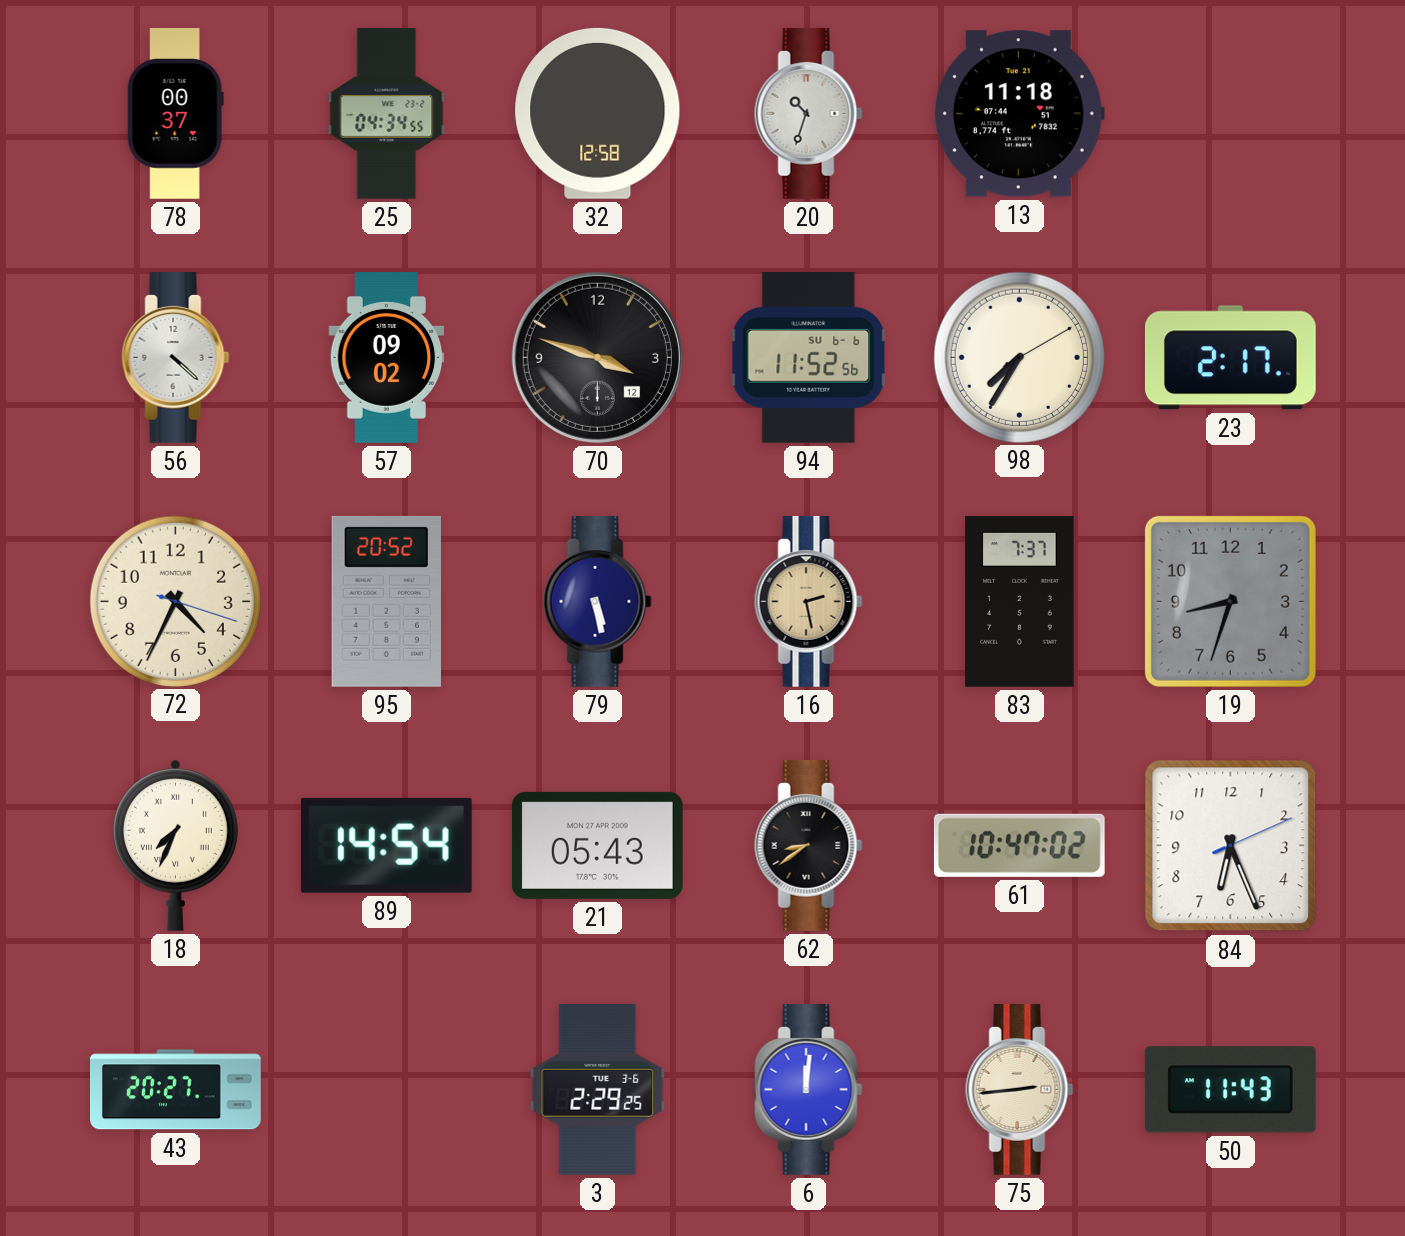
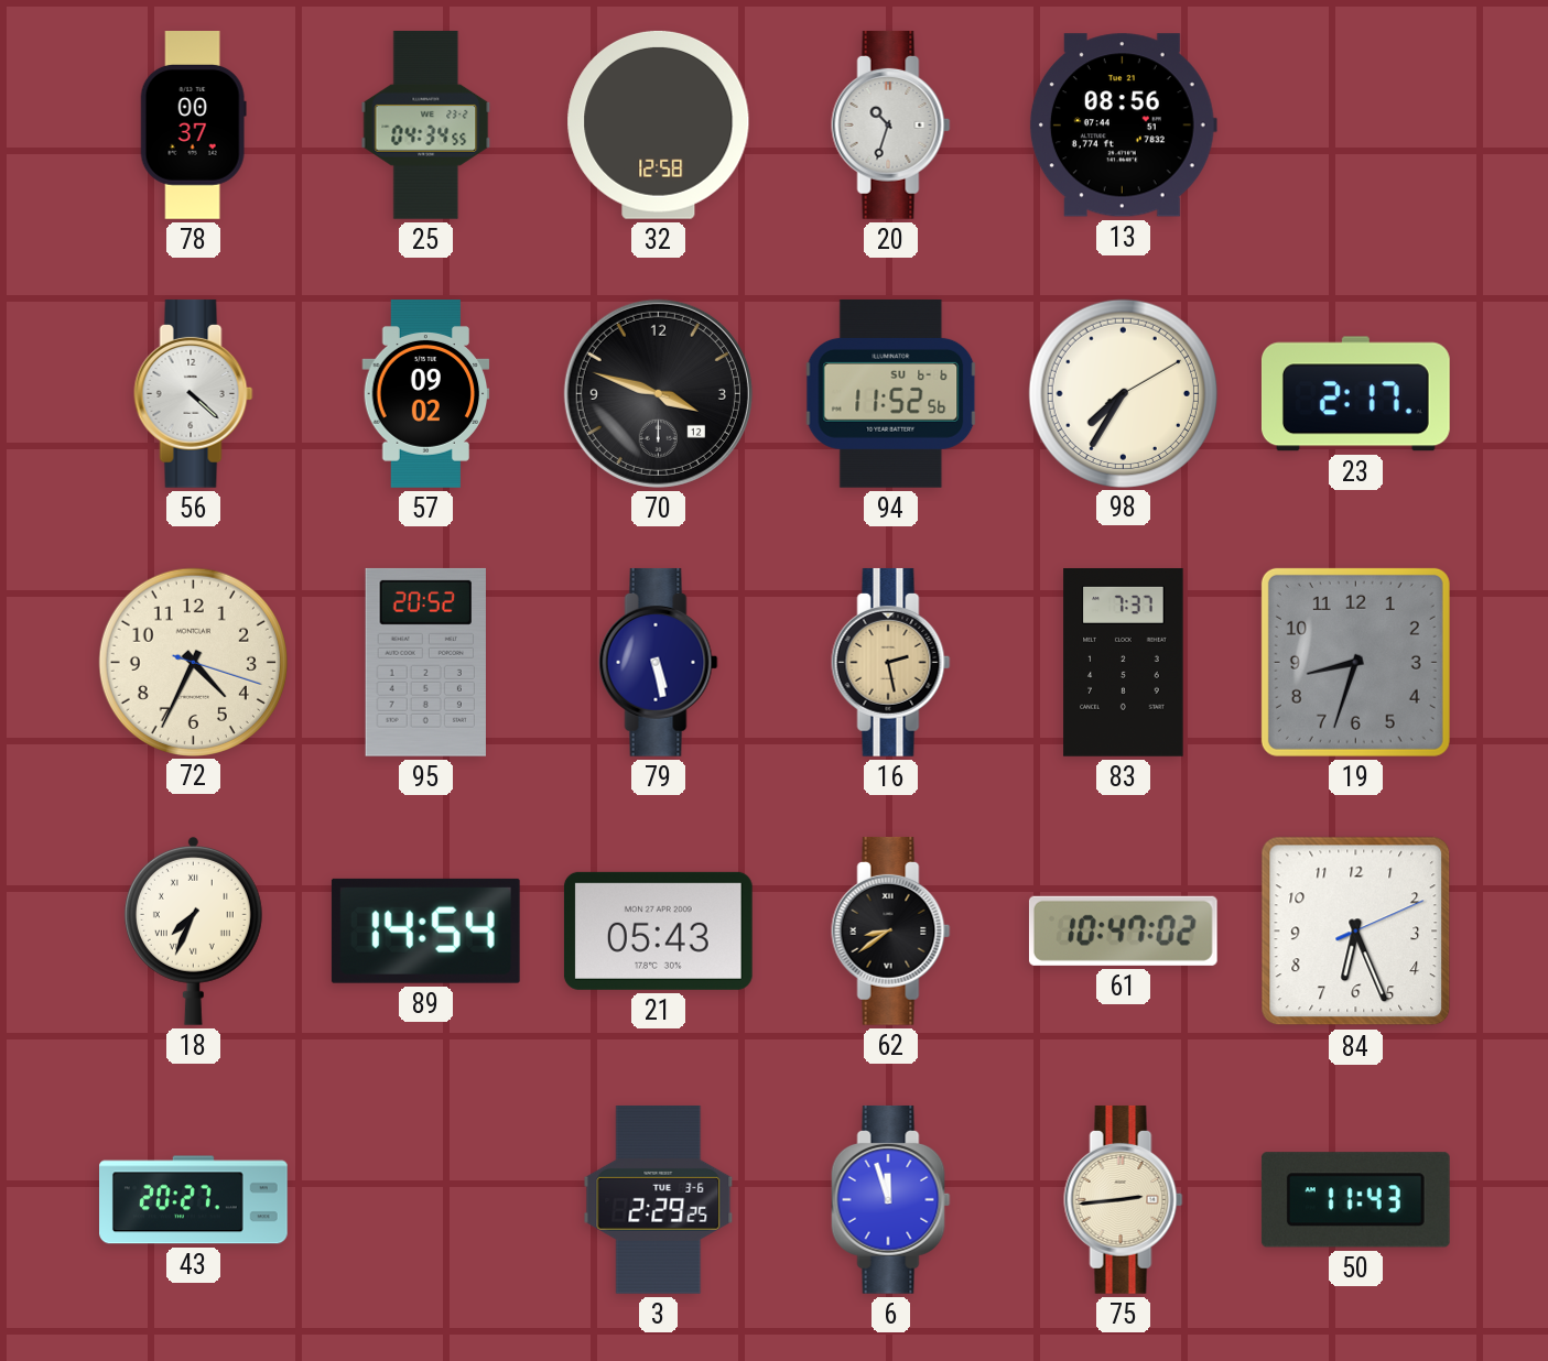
13: 11:18 -> 08:56
6: 12:01 -> 11:57
